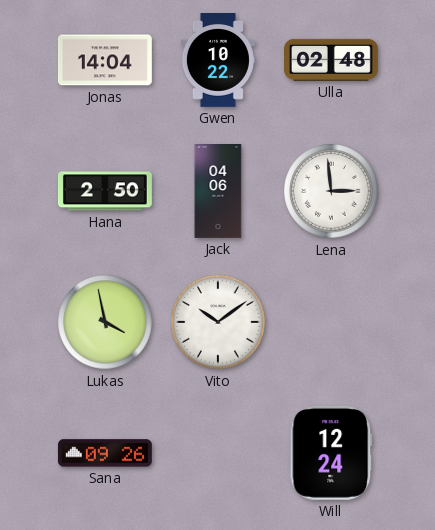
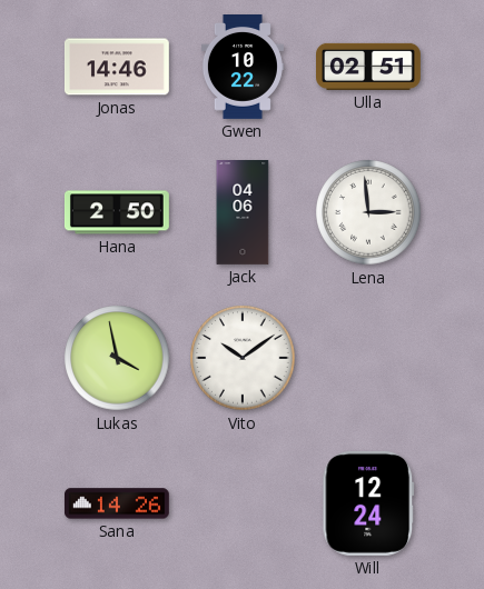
Jonas: 14:04 -> 14:46
Ulla: 02:48 -> 02:51
Sana: 09:26 -> 14:26
